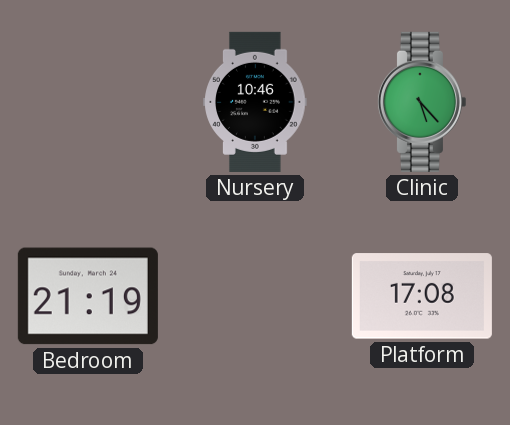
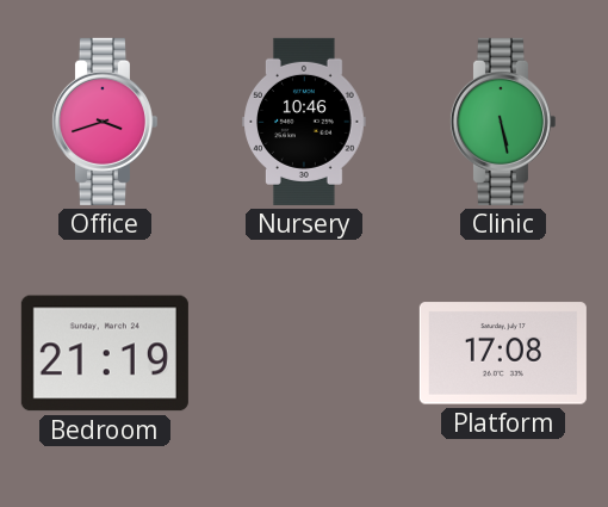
Office: none -> 3:42
Clinic: 5:23 -> 5:28
